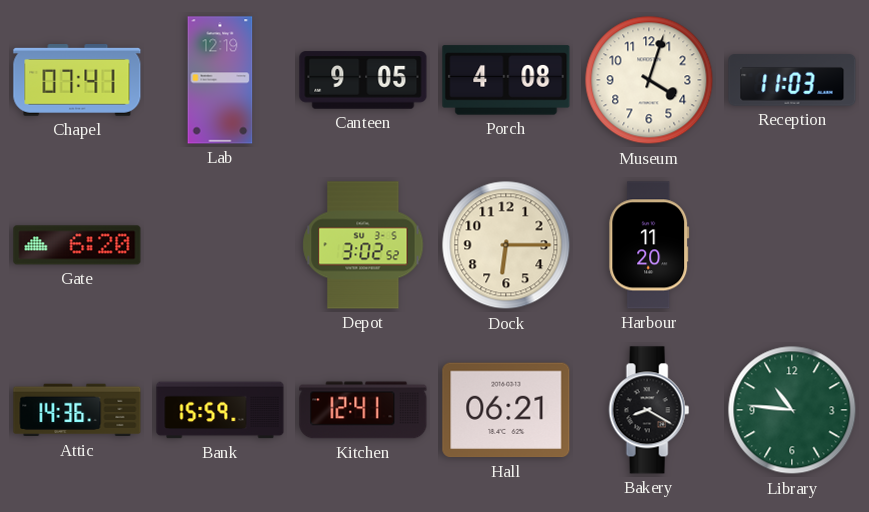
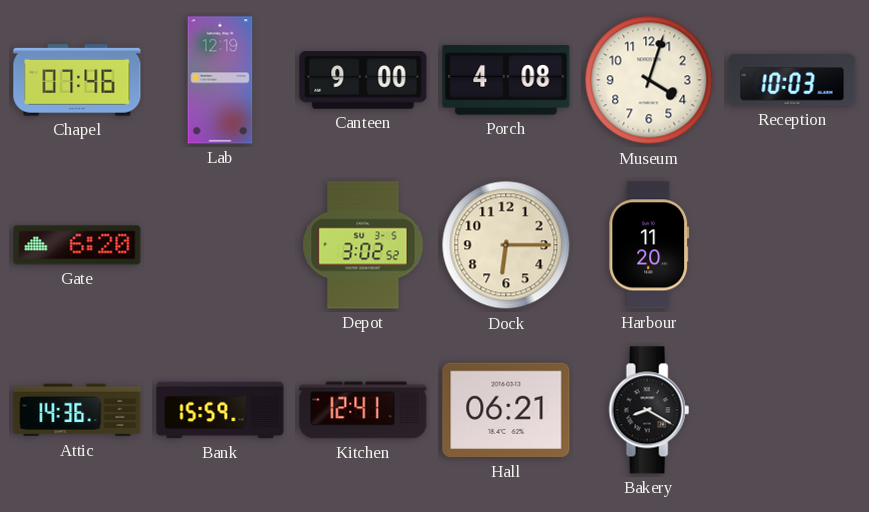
Chapel: 07:41 -> 07:46
Canteen: 9:05 -> 9:00
Reception: 11:03 -> 10:03
Library: 10:46 -> none
